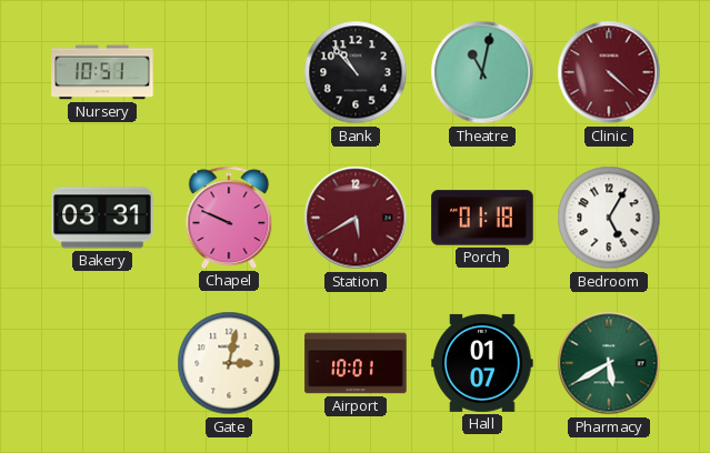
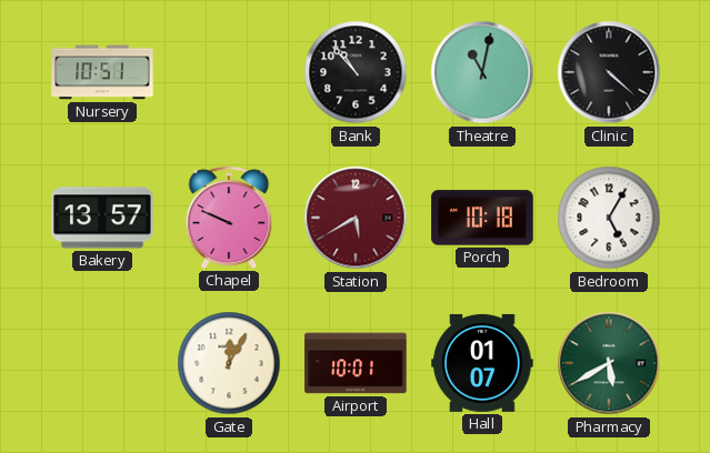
Clinic dial: burgundy -> black
Bakery: 03:31 -> 13:57
Porch: 01:18 -> 10:18
Gate: 3:02 -> 12:05
